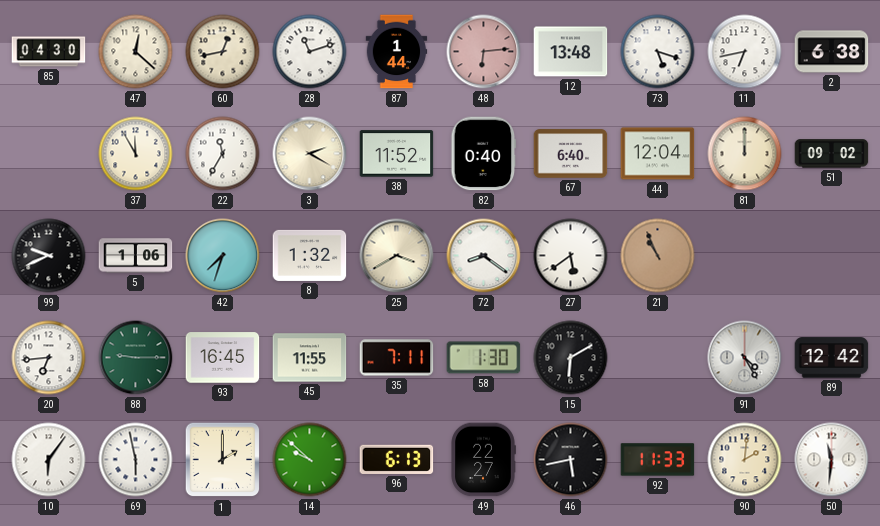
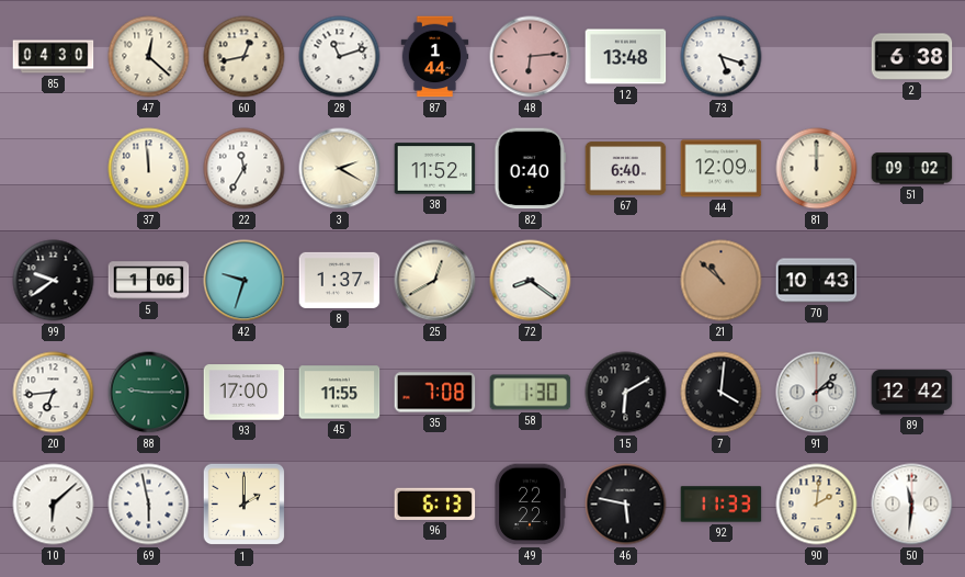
11: 6:43 -> none
37: 11:55 -> 11:59
44: 12:04 -> 12:09
99: 9:41 -> 9:39
42: 7:33 -> 9:33
8: 1:32 -> 1:37
25: 3:40 -> 12:40
27: 5:39 -> none
21: 10:56 -> 10:52
70: none -> 10:43
93: 16:45 -> 17:00
35: 7:11 -> 7:08
7: none -> 4:01
91: 4:25 -> 2:08
10: 6:06 -> 6:08
14: 9:52 -> none
49: 22:27 -> 22:22
46: 5:43 -> 5:47
